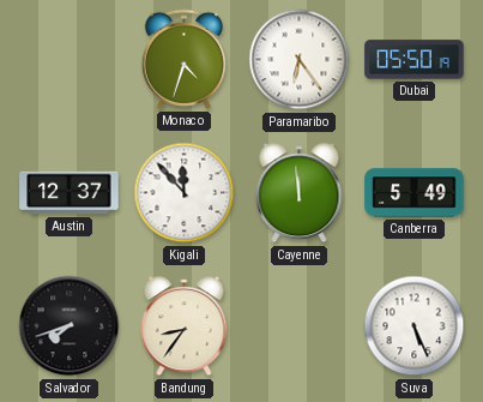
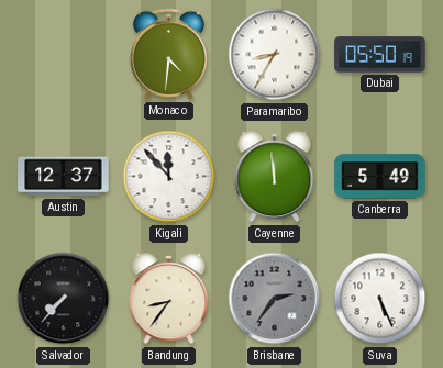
Monaco: 4:33 -> 4:31
Paramaribo: 6:24 -> 8:35
Salvador: 7:42 -> 7:37
Brisbane: none -> 2:36
